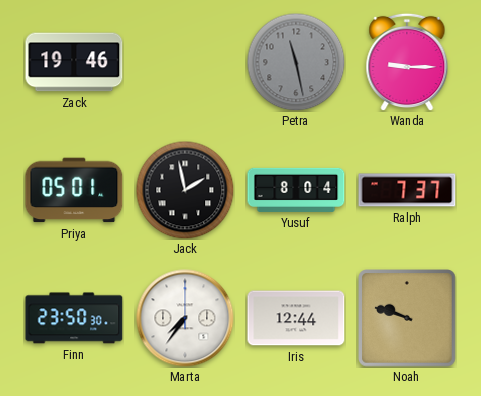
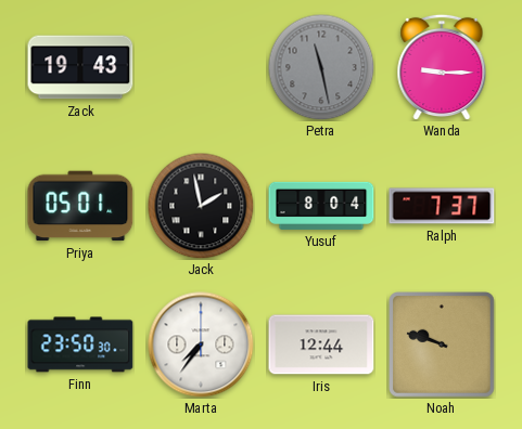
Zack: 19:46 -> 19:43
